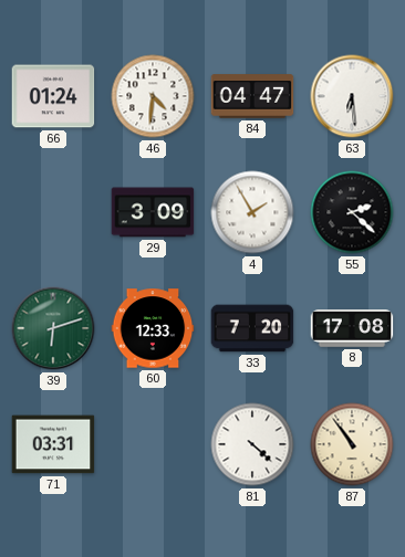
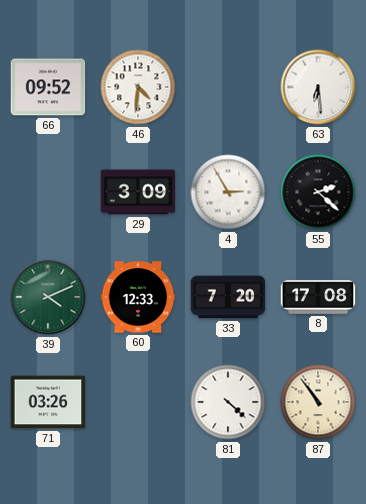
66: 01:24 -> 09:52
84: 04:47 -> none
4: 1:55 -> 2:55
39: 6:12 -> 4:11
71: 03:31 -> 03:26
